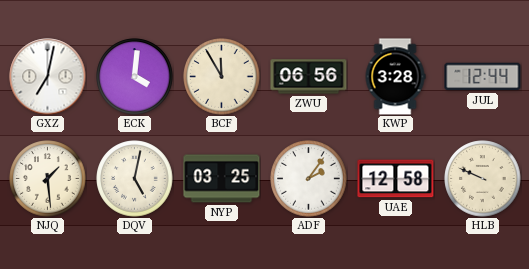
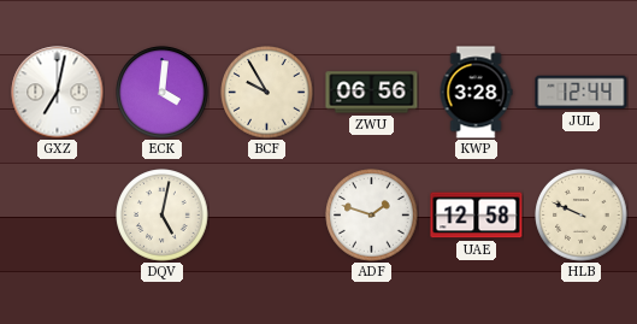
BCF: 11:55 -> 9:55
NJQ: 1:29 -> none
NYP: 03:25 -> none
ADF: 2:06 -> 1:48
